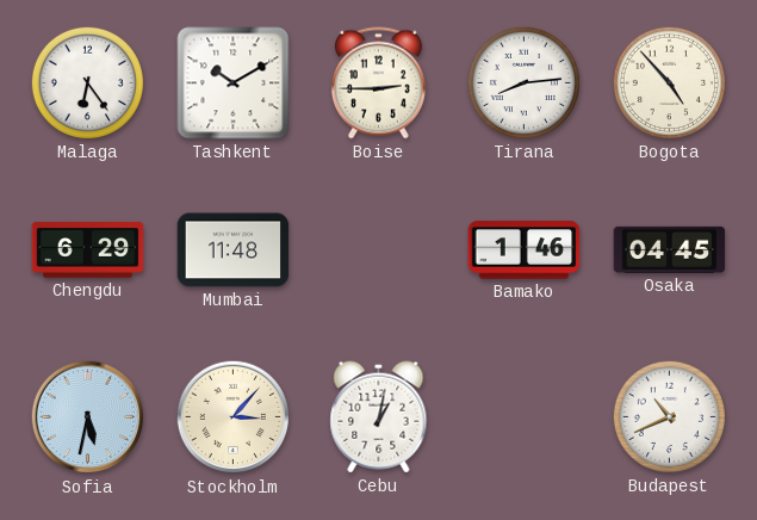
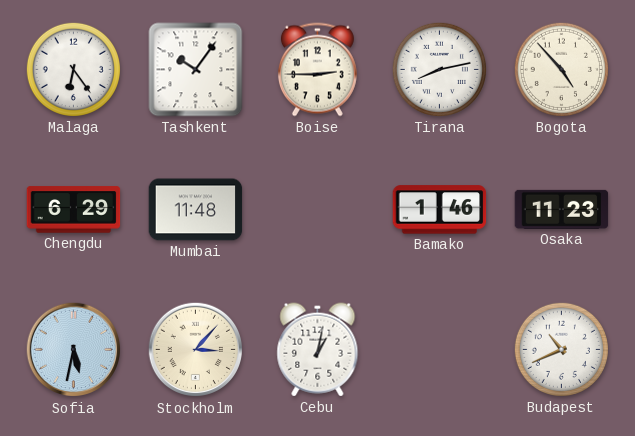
Tashkent: 10:10 -> 10:06
Tirana: 8:14 -> 8:13
Osaka: 04:45 -> 11:23
